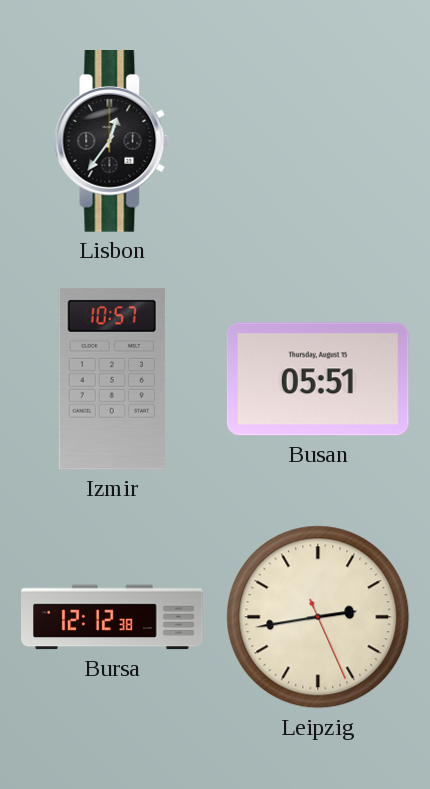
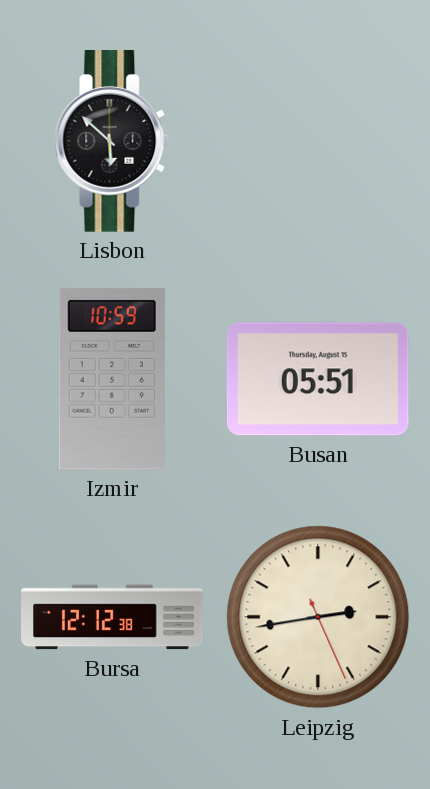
Lisbon: 12:36 -> 5:52
Izmir: 10:57 -> 10:59
